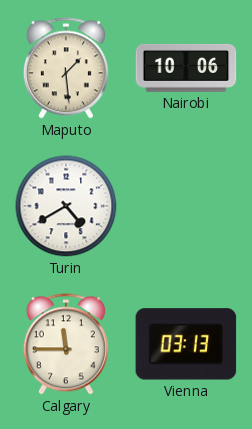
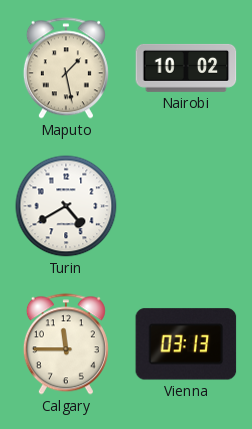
Maputo: 1:29 -> 1:28
Nairobi: 10:06 -> 10:02
